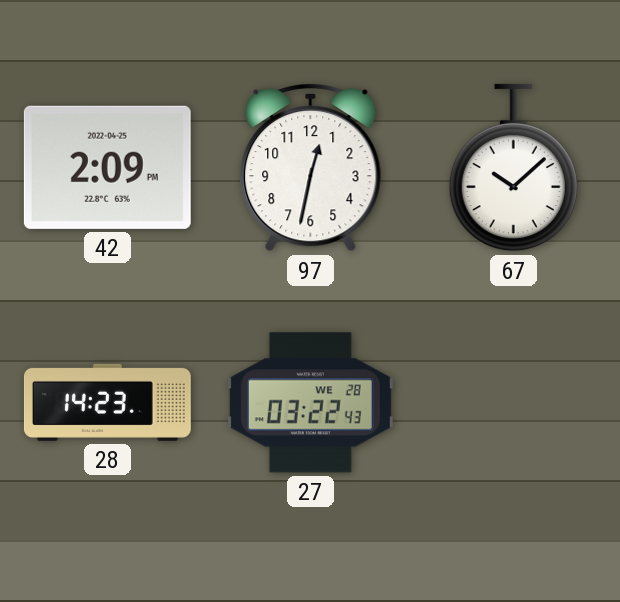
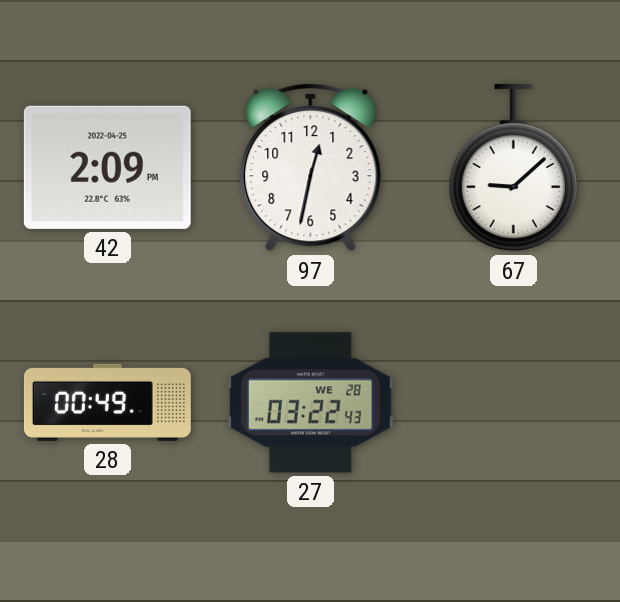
67: 10:08 -> 9:08
28: 14:23 -> 00:49
